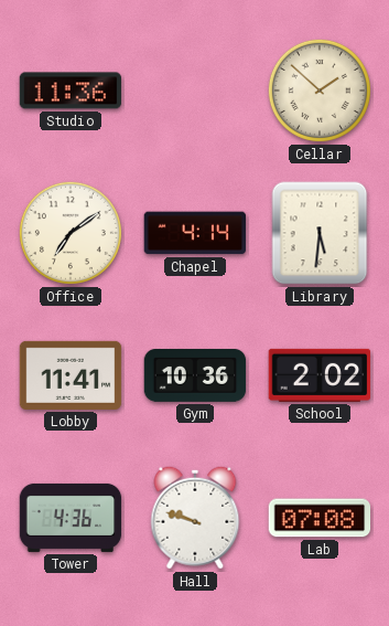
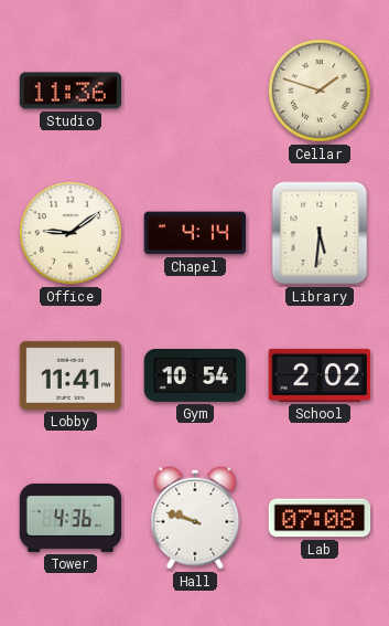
Cellar: 1:52 -> 1:48
Office: 7:09 -> 9:09
Gym: 10:36 -> 10:54
